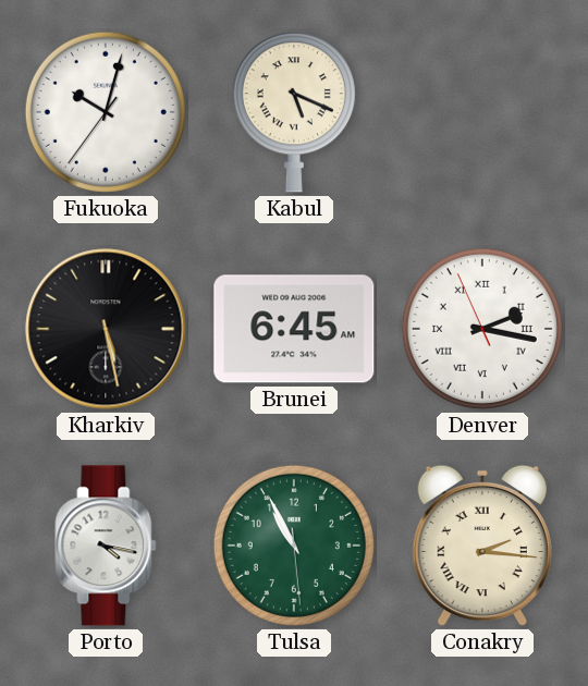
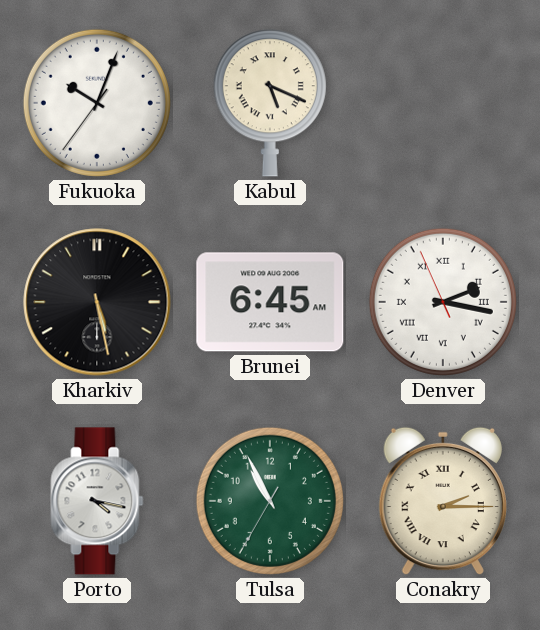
Fukuoka: 10:02 -> 10:03
Tulsa: 10:55:29 -> 10:55:35
Conakry: 2:16 -> 2:15
